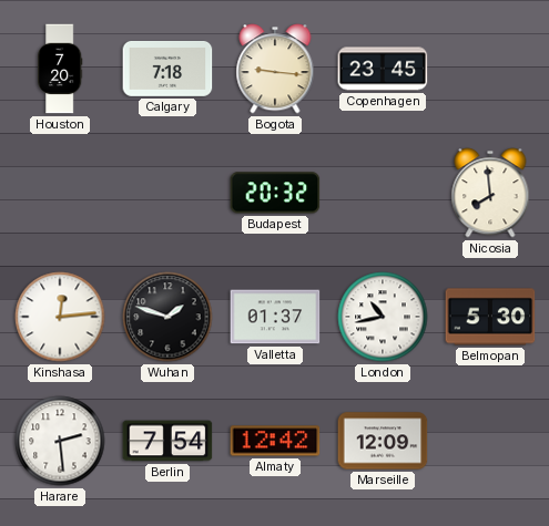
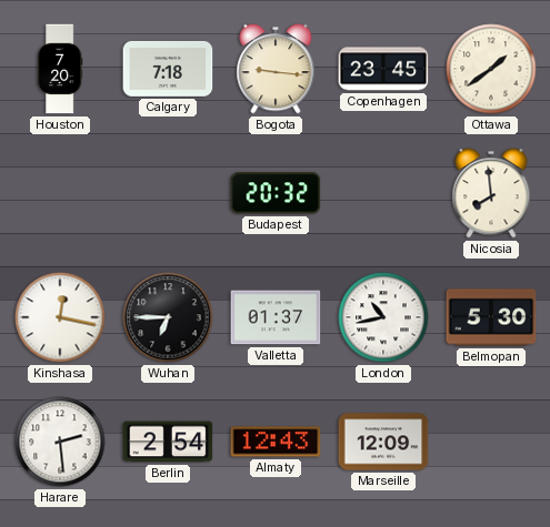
Ottawa: none -> 1:39
Kinshasa: 12:14 -> 12:17
Wuhan: 1:48 -> 6:45
Berlin: 7:54 -> 2:54
Almaty: 12:42 -> 12:43
